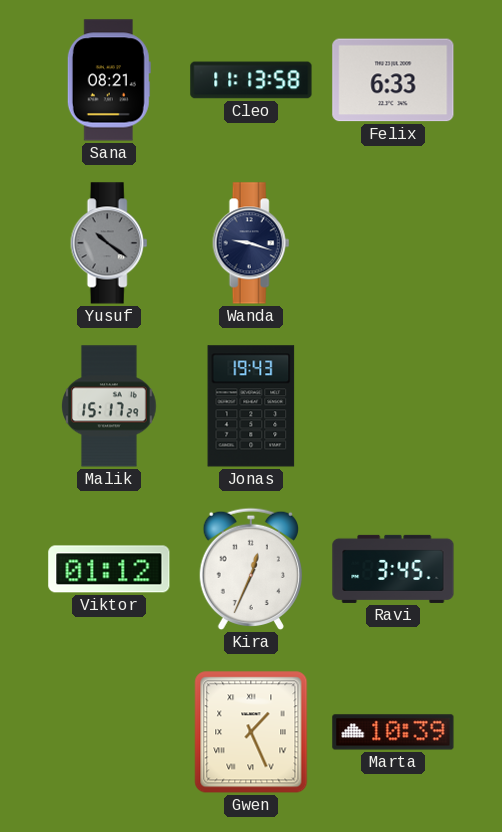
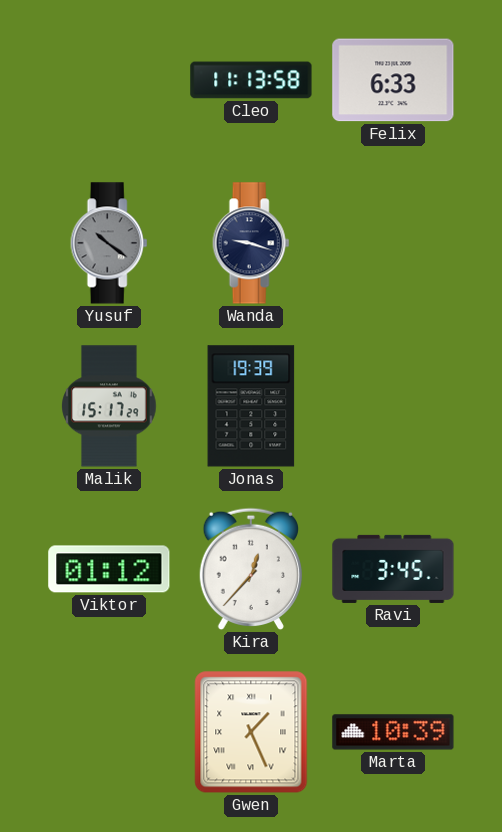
Sana: 08:21 -> none
Jonas: 19:43 -> 19:39
Kira: 12:34 -> 12:37
